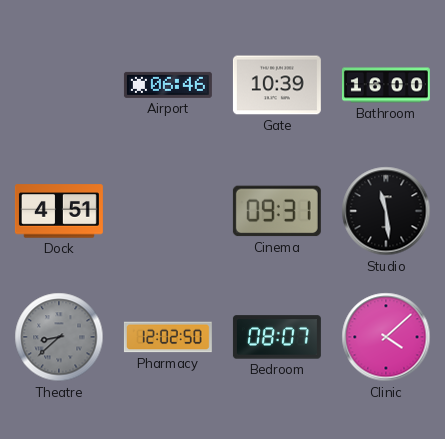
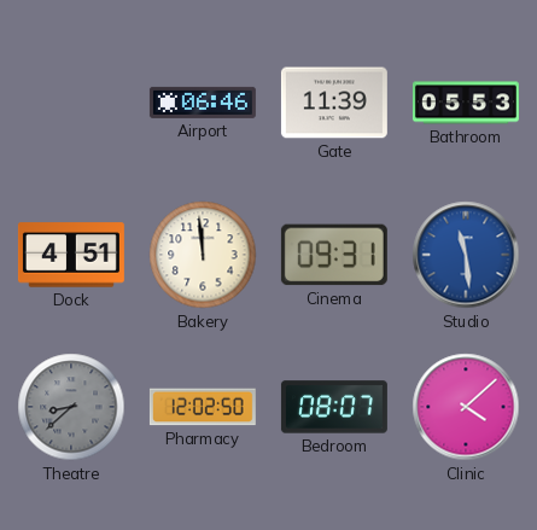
Gate: 10:39 -> 11:39
Bathroom: 16:00 -> 05:53
Bakery: none -> 11:59
Studio dial: black -> blue
